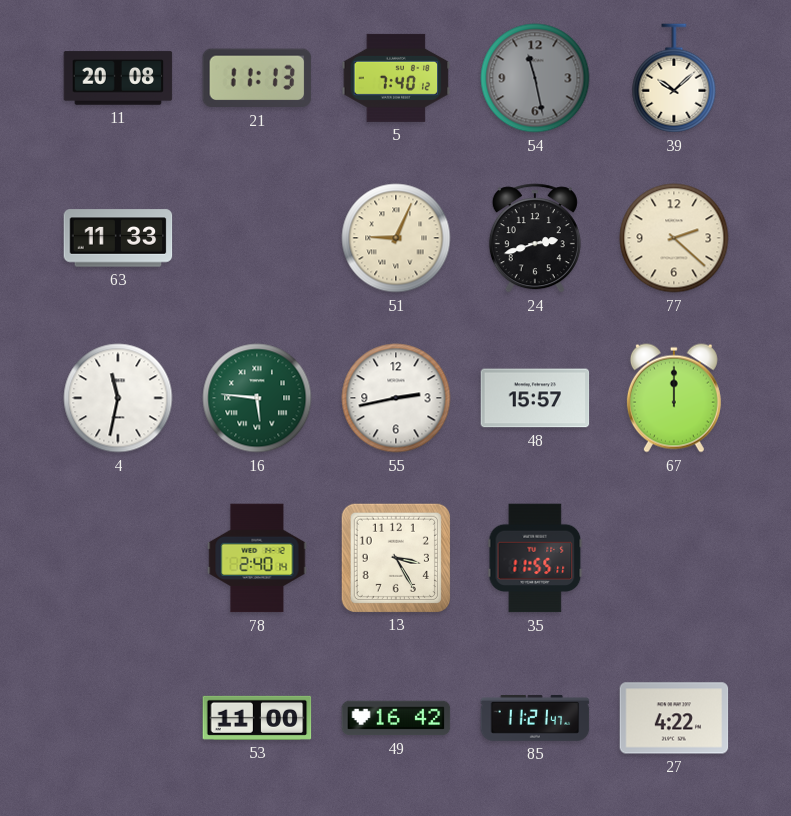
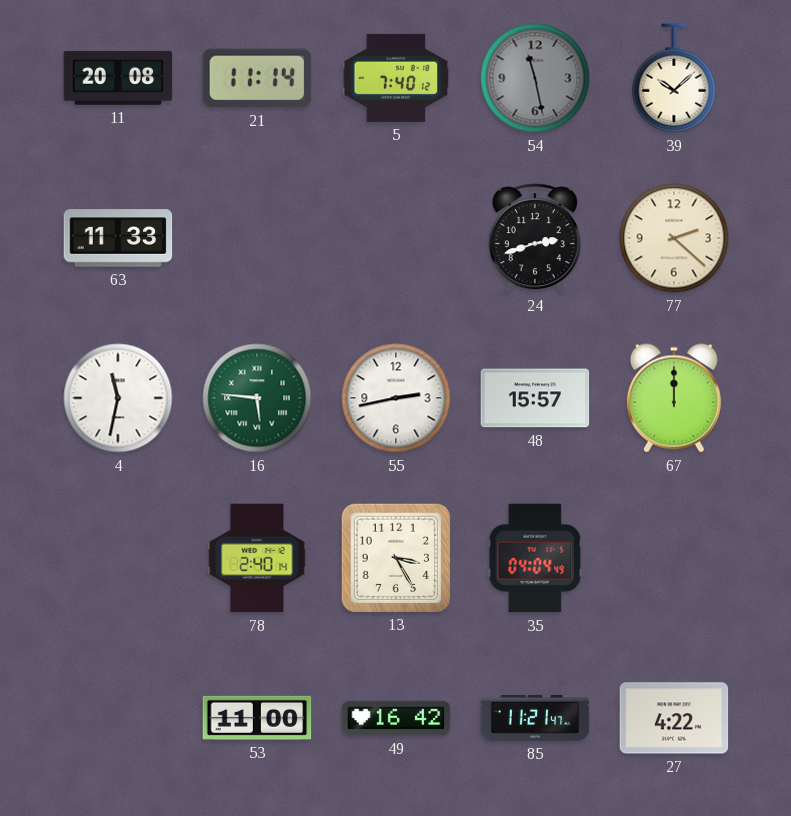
21: 11:13 -> 11:14
51: 9:04 -> none
35: 11:55 -> 04:04
